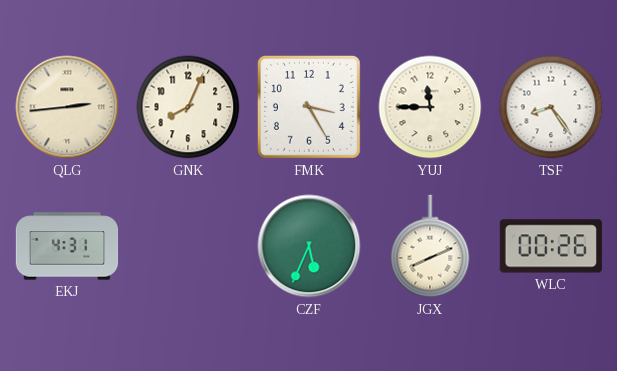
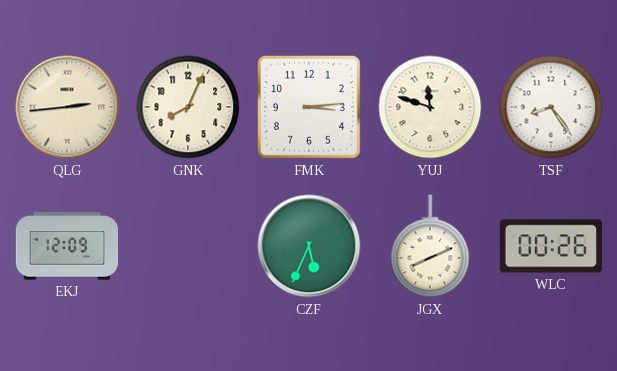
FMK: 3:25 -> 3:14
YUJ: 11:45 -> 11:48
EKJ: 4:31 -> 12:09
